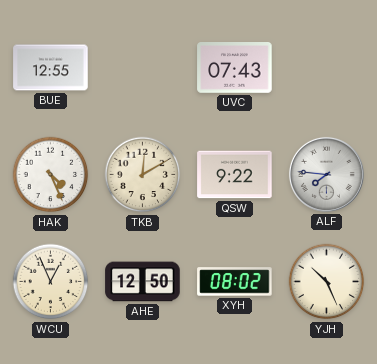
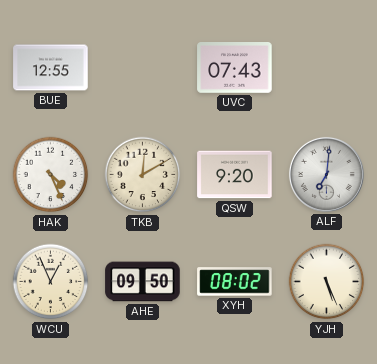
QSW: 9:22 -> 9:20
ALF: 7:46 -> 7:01
AHE: 12:50 -> 09:50
YJH: 10:26 -> 5:26
